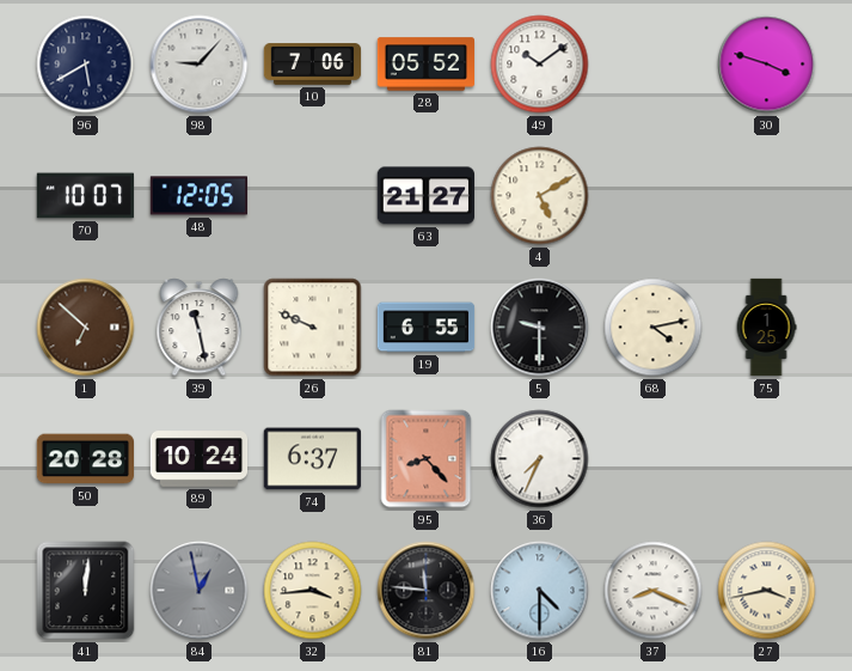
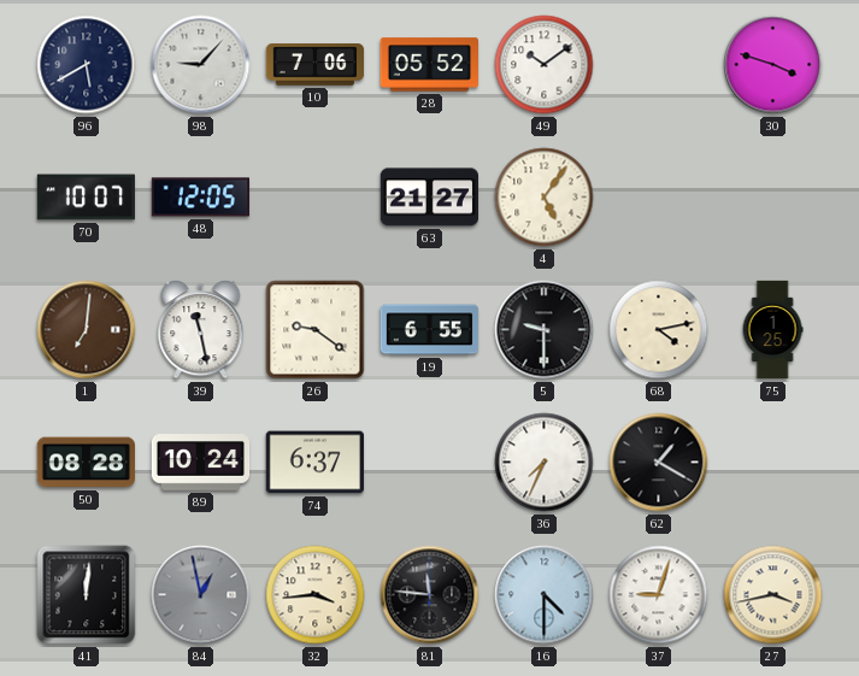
4: 5:10 -> 5:06
1: 6:52 -> 7:01
26: 9:49 -> 9:21
50: 20:28 -> 08:28
95: 8:23 -> none
62: none -> 1:20
37: 8:19 -> 9:03
